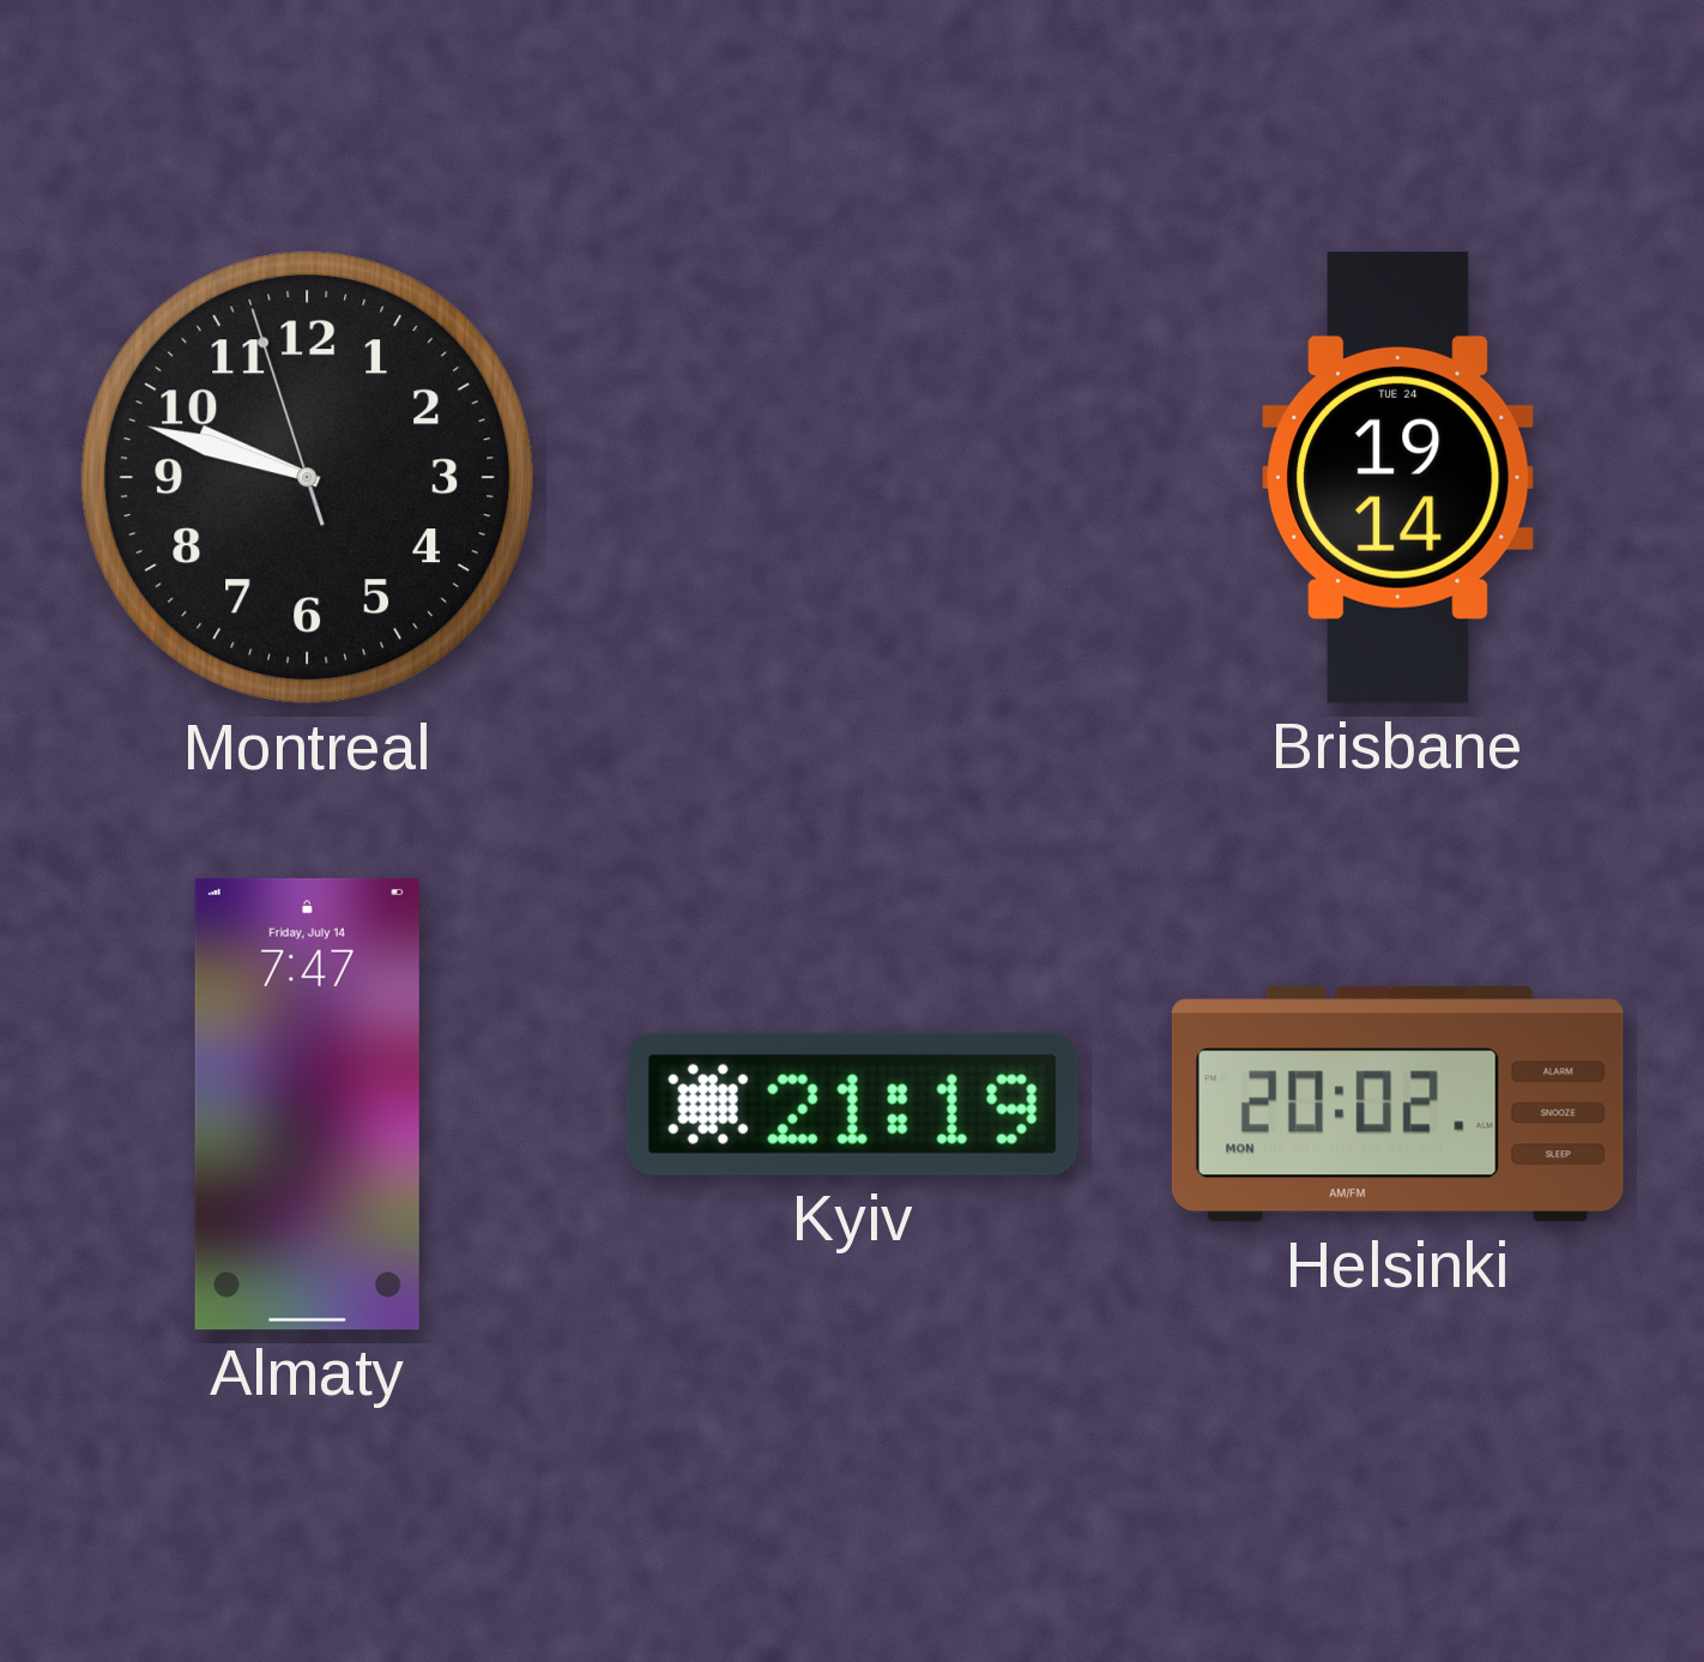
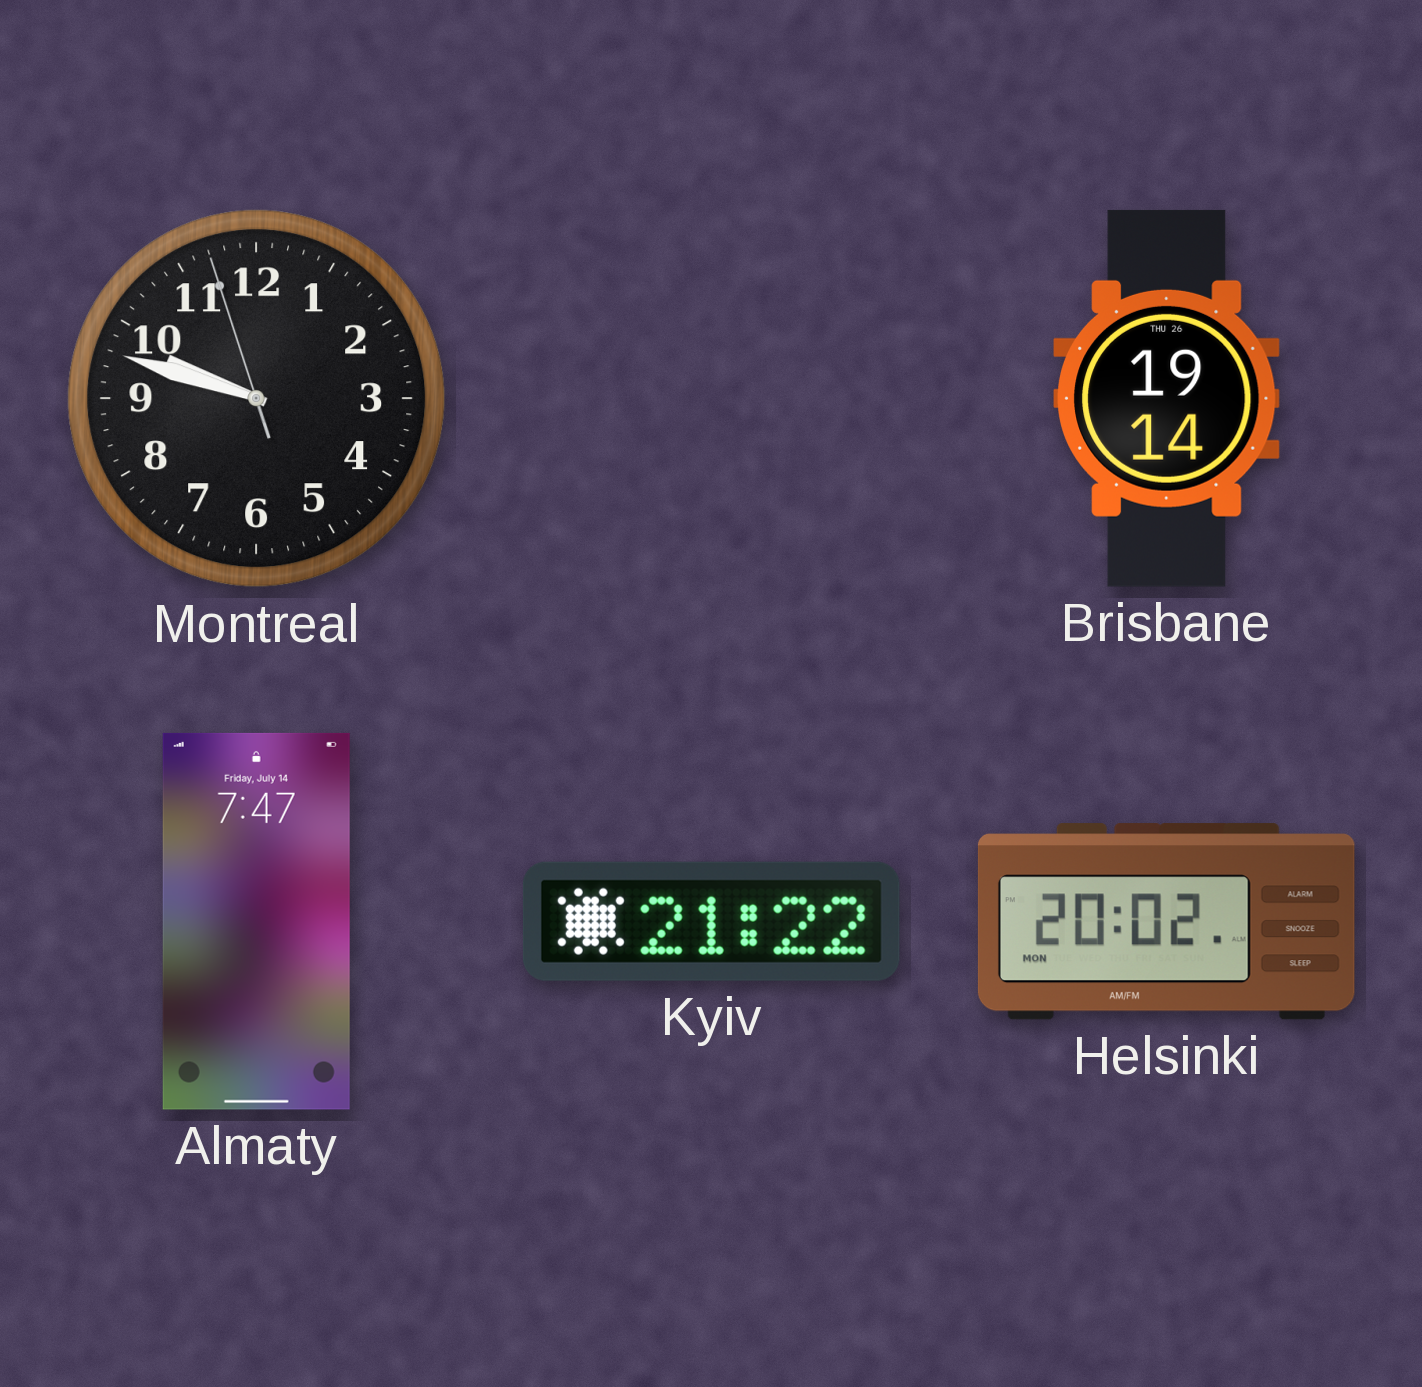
Brisbane date: TUE 24 -> THU 26
Kyiv: 21:19 -> 21:22
